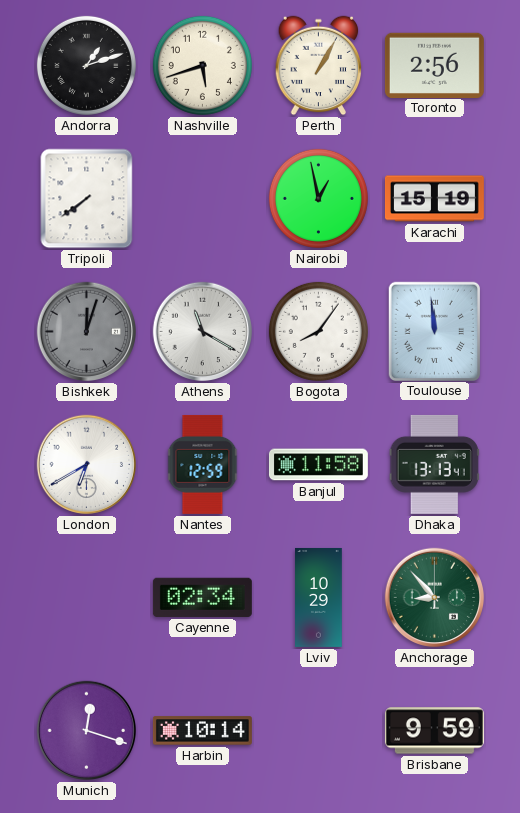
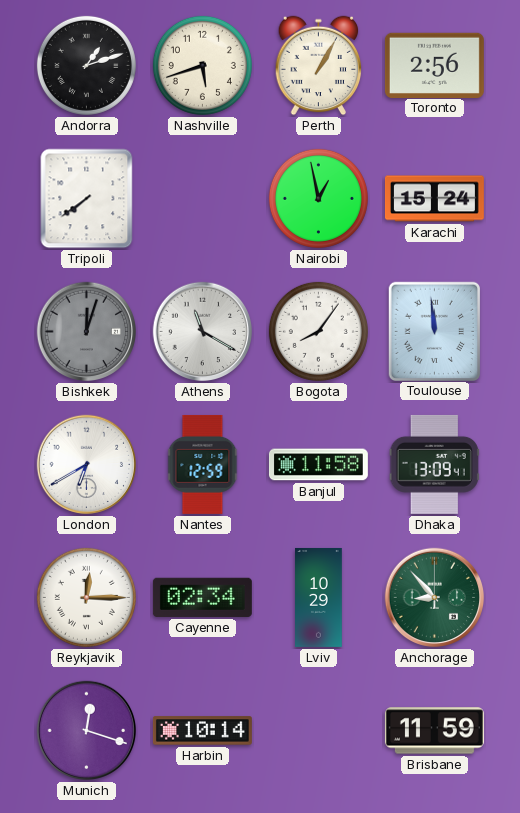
Karachi: 15:19 -> 15:24
Dhaka: 13:13 -> 13:09
Reykjavik: none -> 12:15
Brisbane: 9:59 -> 11:59
